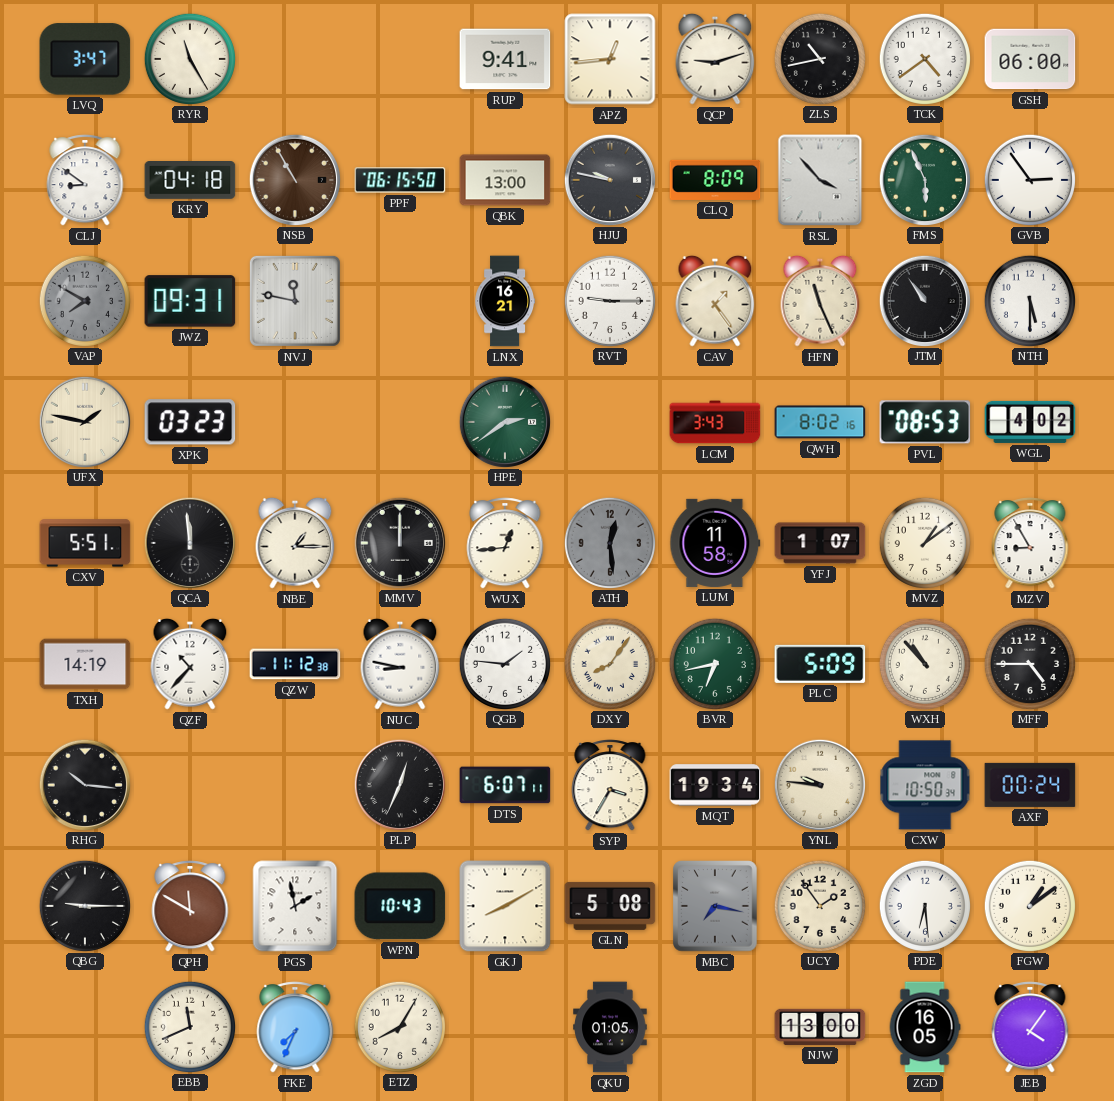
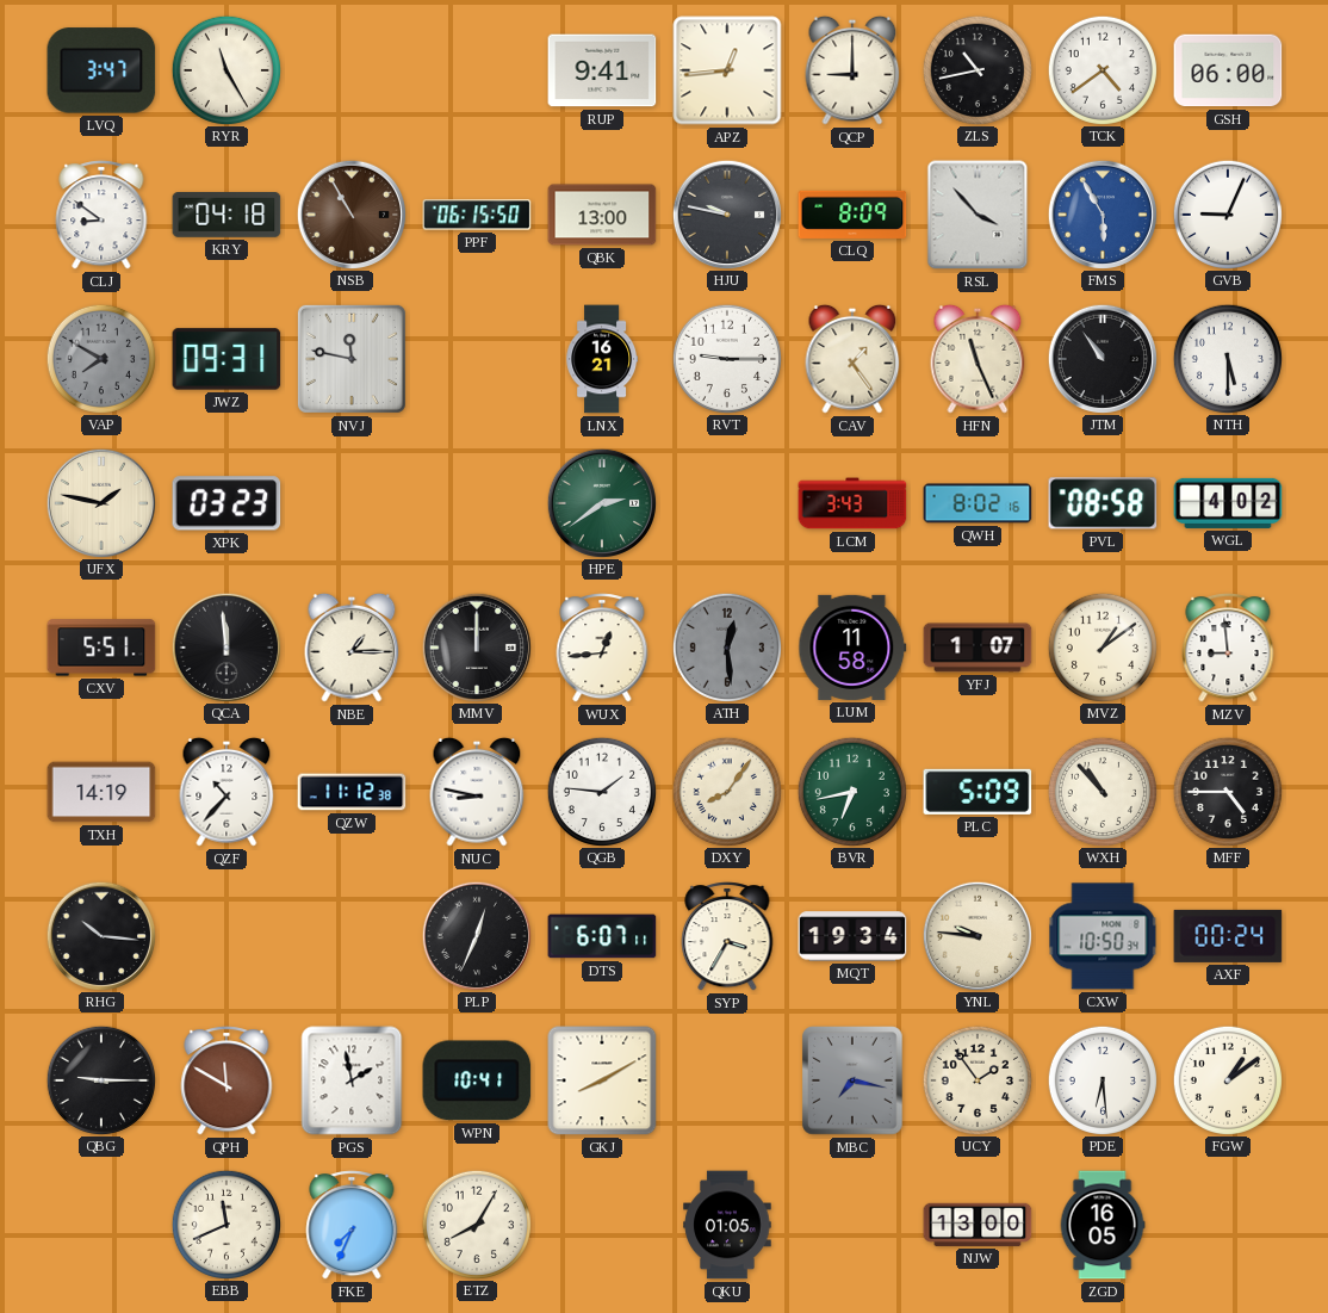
QCP: 9:12 -> 9:00
FMS: 5:56 -> 5:55
FMS dial: green -> blue
GVB: 2:54 -> 9:04
PVL: 08:53 -> 08:58
MZV: 8:55 -> 8:59
WPN: 10:43 -> 10:41
GLN: 5:08 -> none
JEB: 4:06 -> none
